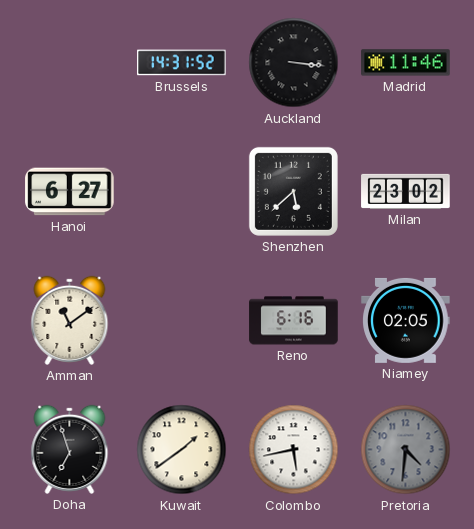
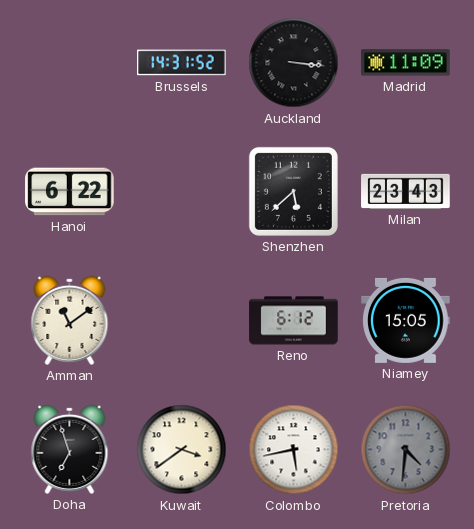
Madrid: 11:46 -> 11:09
Hanoi: 6:27 -> 6:22
Milan: 23:02 -> 23:43
Reno: 6:16 -> 6:12
Niamey: 02:05 -> 15:05
Kuwait: 1:39 -> 3:39
